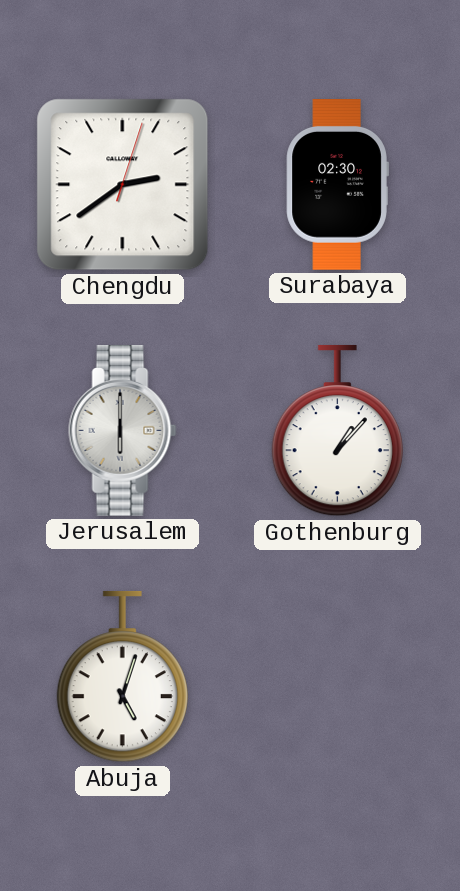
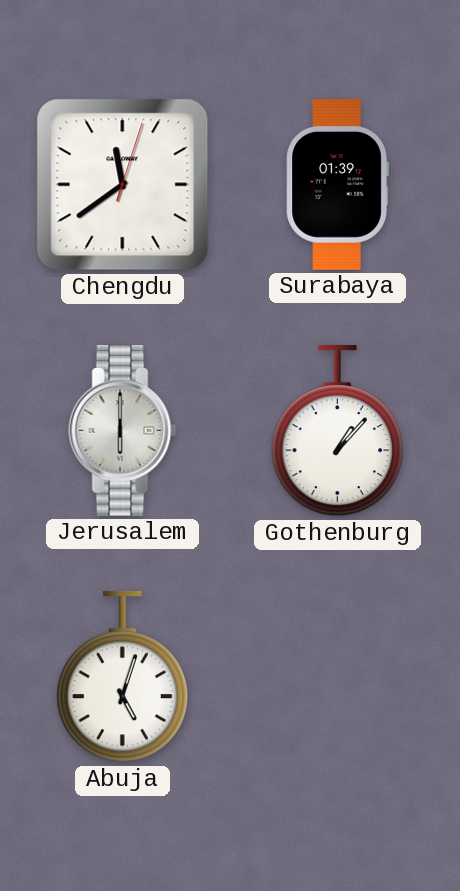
Chengdu: 2:39 -> 11:39
Surabaya: 02:30 -> 01:39
